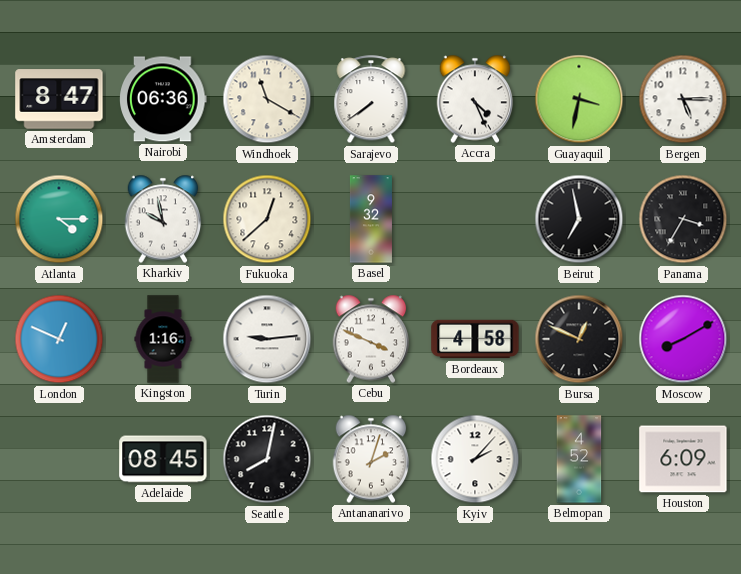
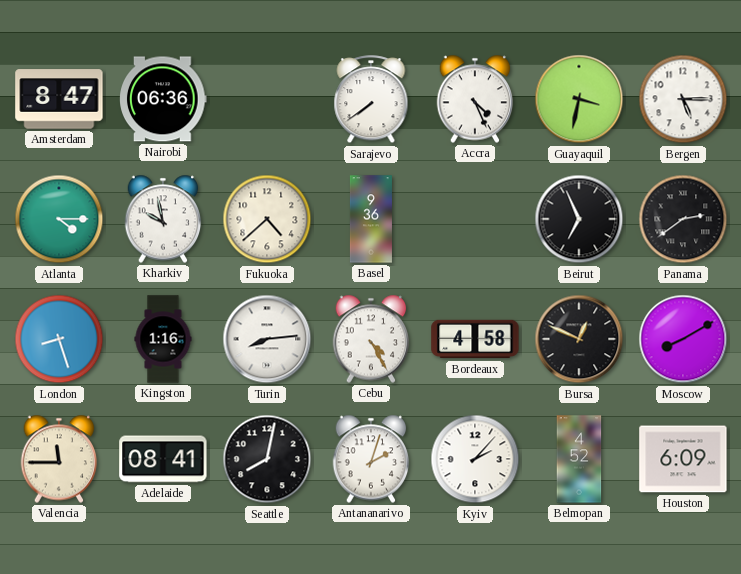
Windhoek: 11:20 -> none
Fukuoka: 12:38 -> 4:38
Basel: 9:32 -> 9:36
Beirut: 6:58 -> 6:56
Panama: 3:35 -> 2:39
London: 12:49 -> 8:27
Turin: 9:14 -> 8:14
Cebu: 3:49 -> 4:25
Valencia: none -> 11:45
Adelaide: 08:45 -> 08:41
